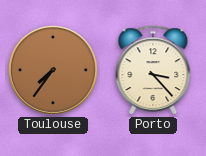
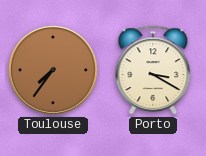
Porto: 3:23 -> 3:20
